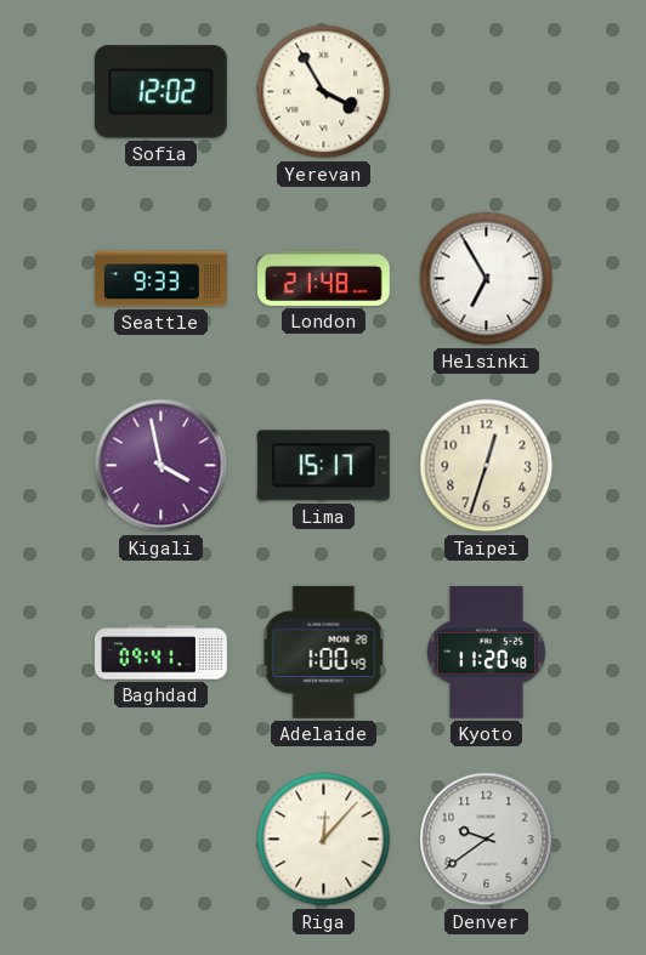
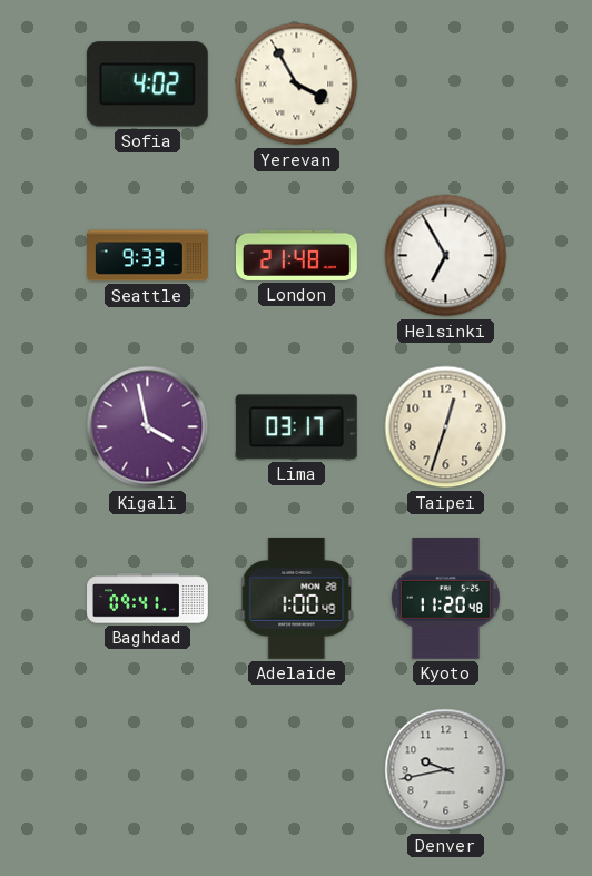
Sofia: 12:02 -> 4:02
Lima: 15:17 -> 03:17
Riga: 12:07 -> none
Denver: 9:39 -> 9:43
